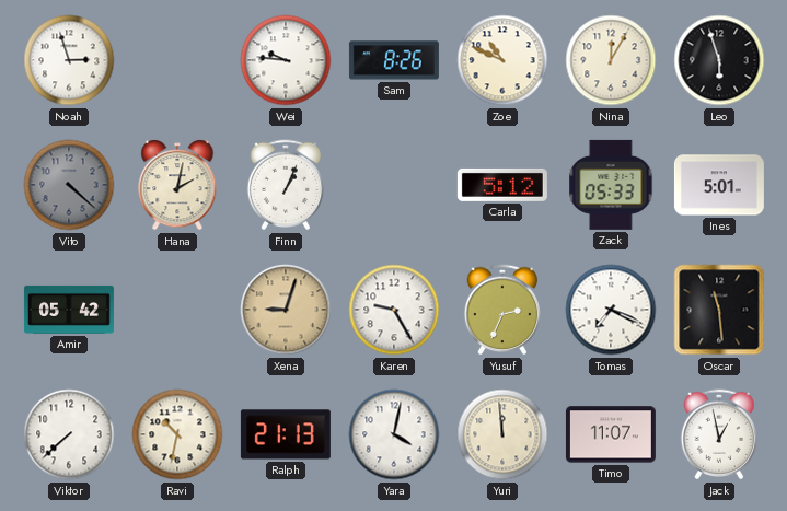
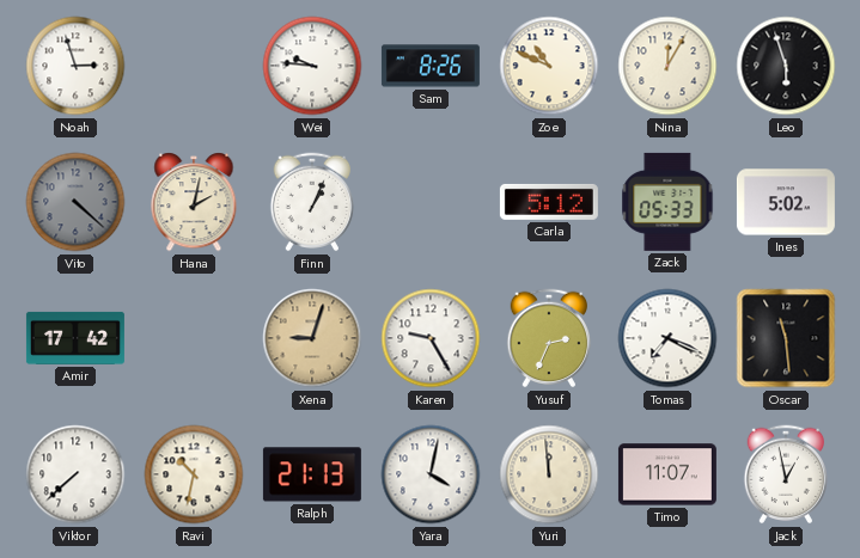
Ines: 5:01 -> 5:02
Amir: 05:42 -> 17:42
